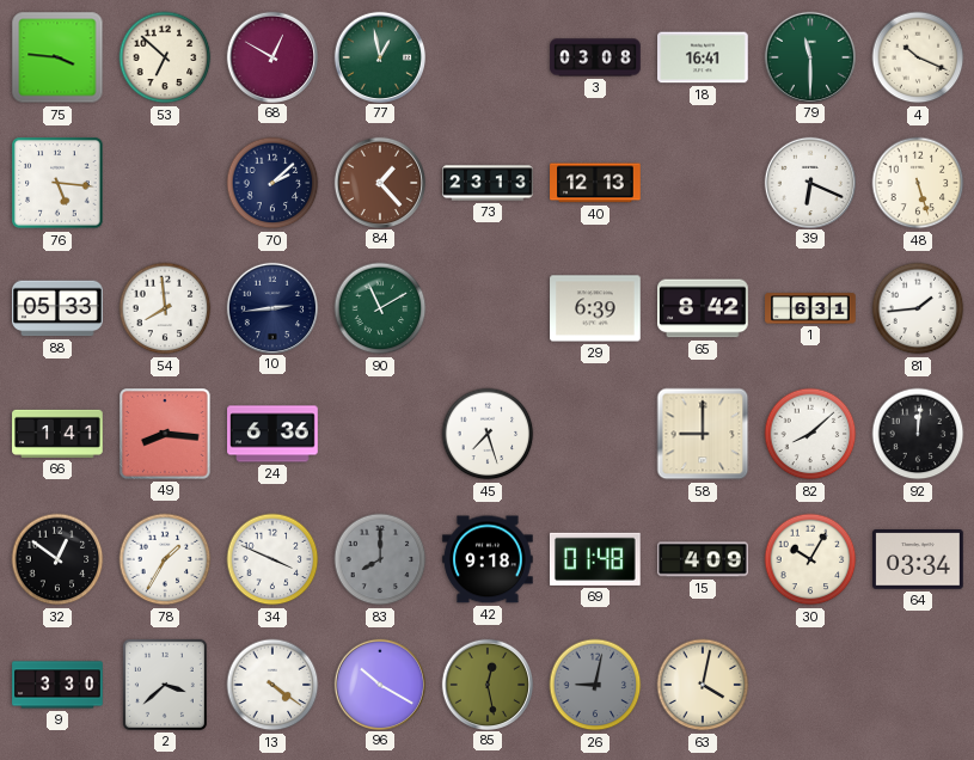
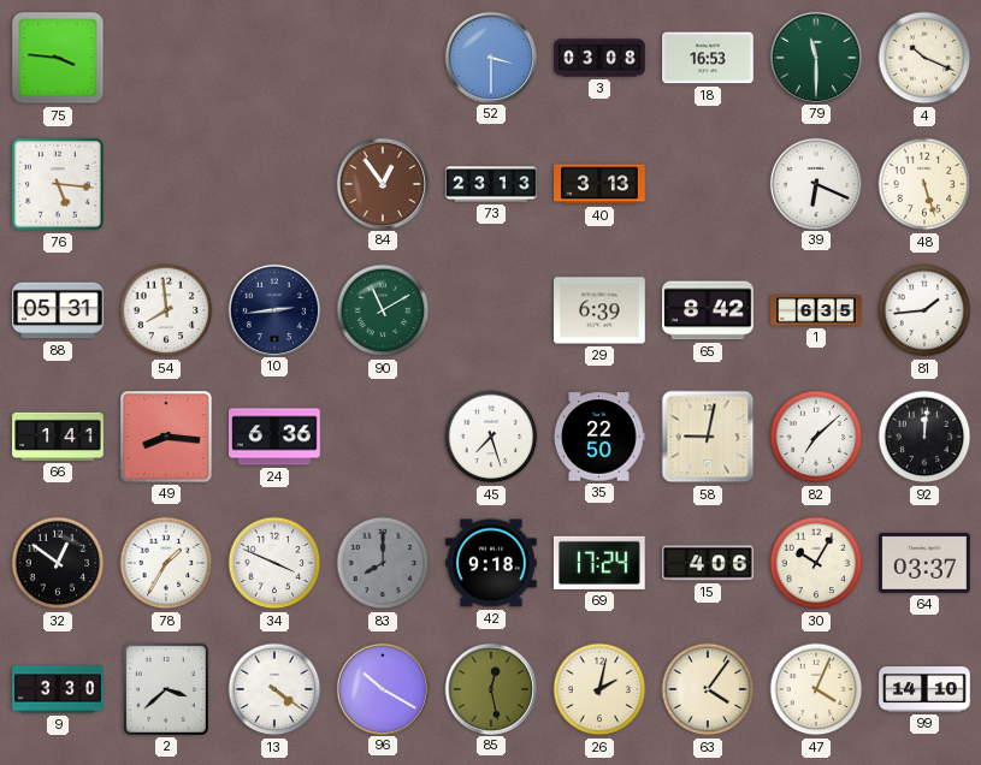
53: 6:52 -> none
68: 12:50 -> none
77: 12:58 -> none
52: none -> 3:30
18: 16:41 -> 16:53
70: 2:08 -> none
84: 1:23 -> 12:54
40: 12:13 -> 3:13
88: 05:33 -> 05:31
1: 6:31 -> 6:35
35: none -> 22:50
58: 9:00 -> 9:02
82: 8:08 -> 7:08
69: 01:48 -> 17:24
15: 4:09 -> 4:06
64: 03:34 -> 03:37
26: 9:02 -> 2:02
26 dial: grey -> cream
63: 4:02 -> 4:06
47: none -> 4:04
99: none -> 14:10
